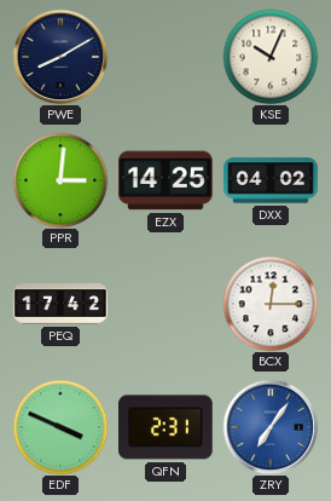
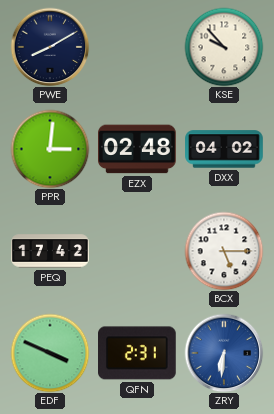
KSE: 10:04 -> 9:53
EZX: 14:25 -> 02:48
BCX: 12:15 -> 5:15
ZRY: 7:06 -> 6:31
